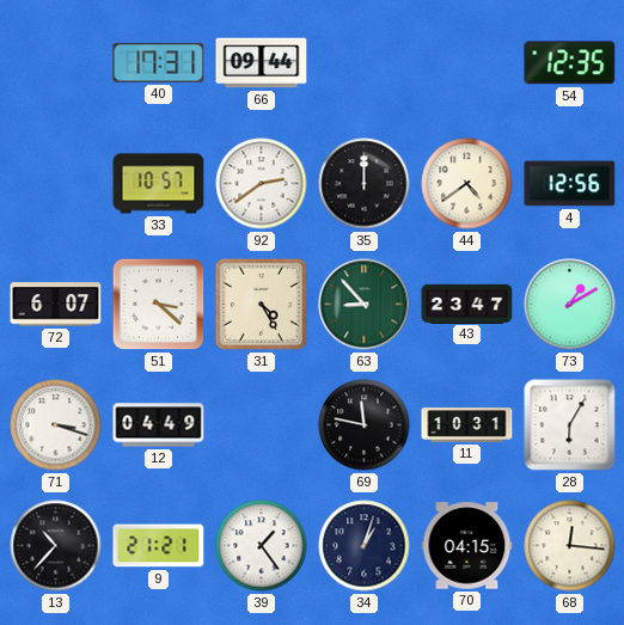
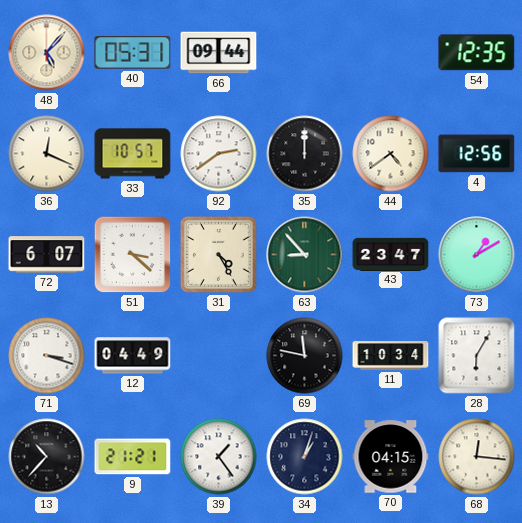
48: none -> 5:07
40: 17:31 -> 05:31
36: none -> 12:19
11: 10:31 -> 10:34
